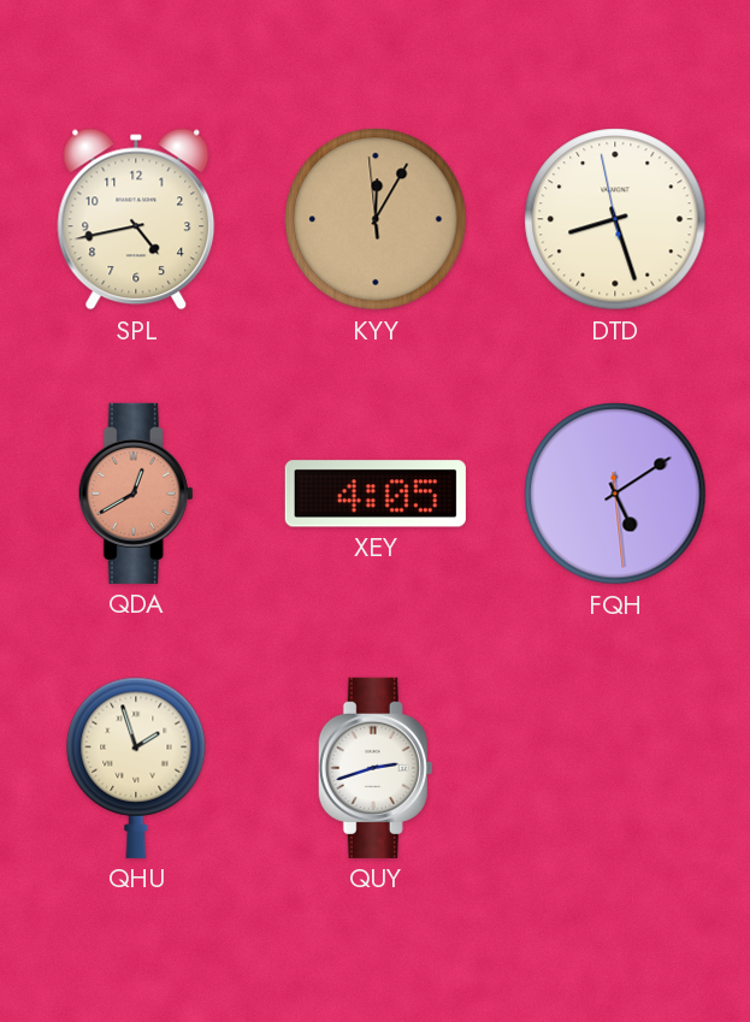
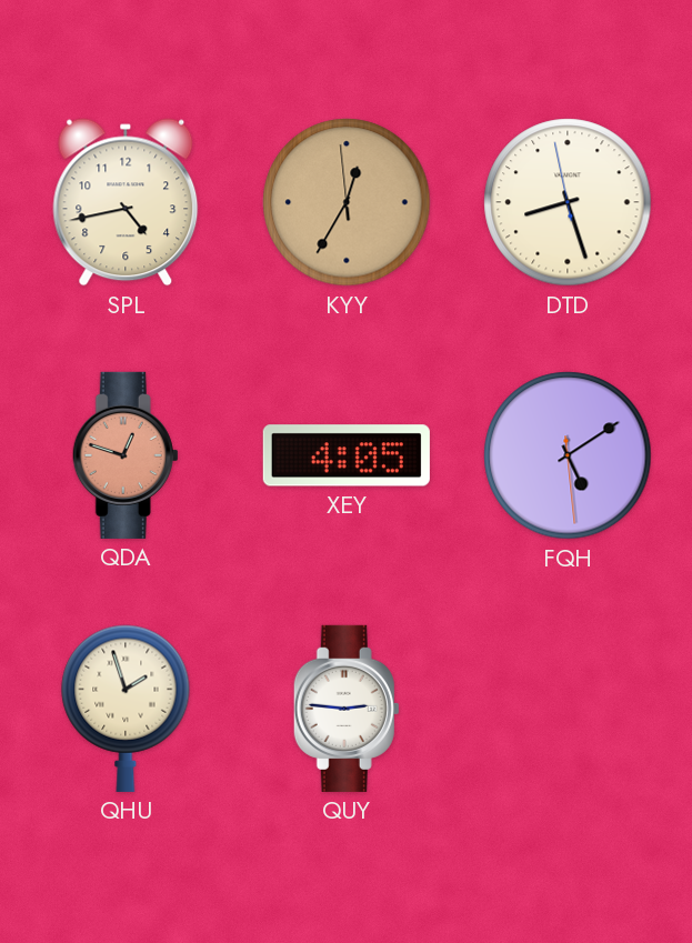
KYY: 12:04 -> 12:34
QDA: 12:40 -> 12:48
QUY: 2:42 -> 2:46
